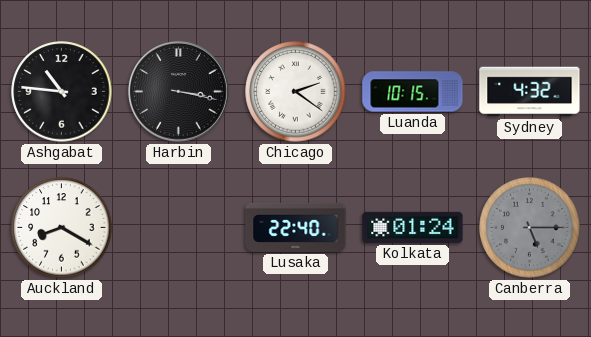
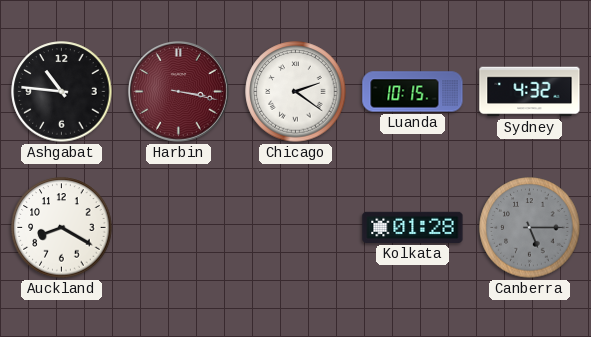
Harbin dial: black -> burgundy
Lusaka: 22:40 -> none
Kolkata: 01:24 -> 01:28
